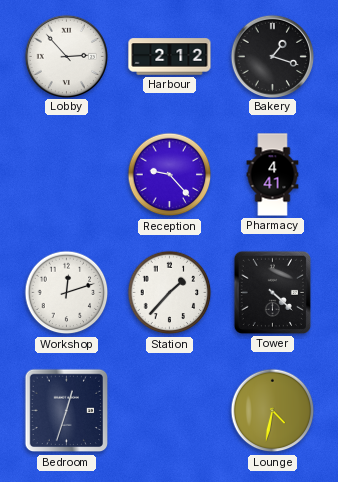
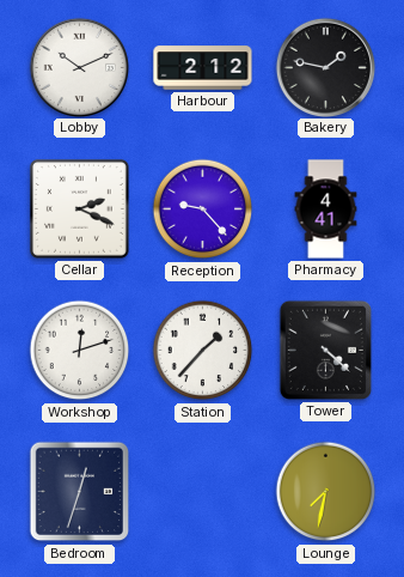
Lobby: 2:53 -> 10:11
Bakery: 1:18 -> 1:47
Cellar: none -> 2:19
Lounge: 4:32 -> 7:32
